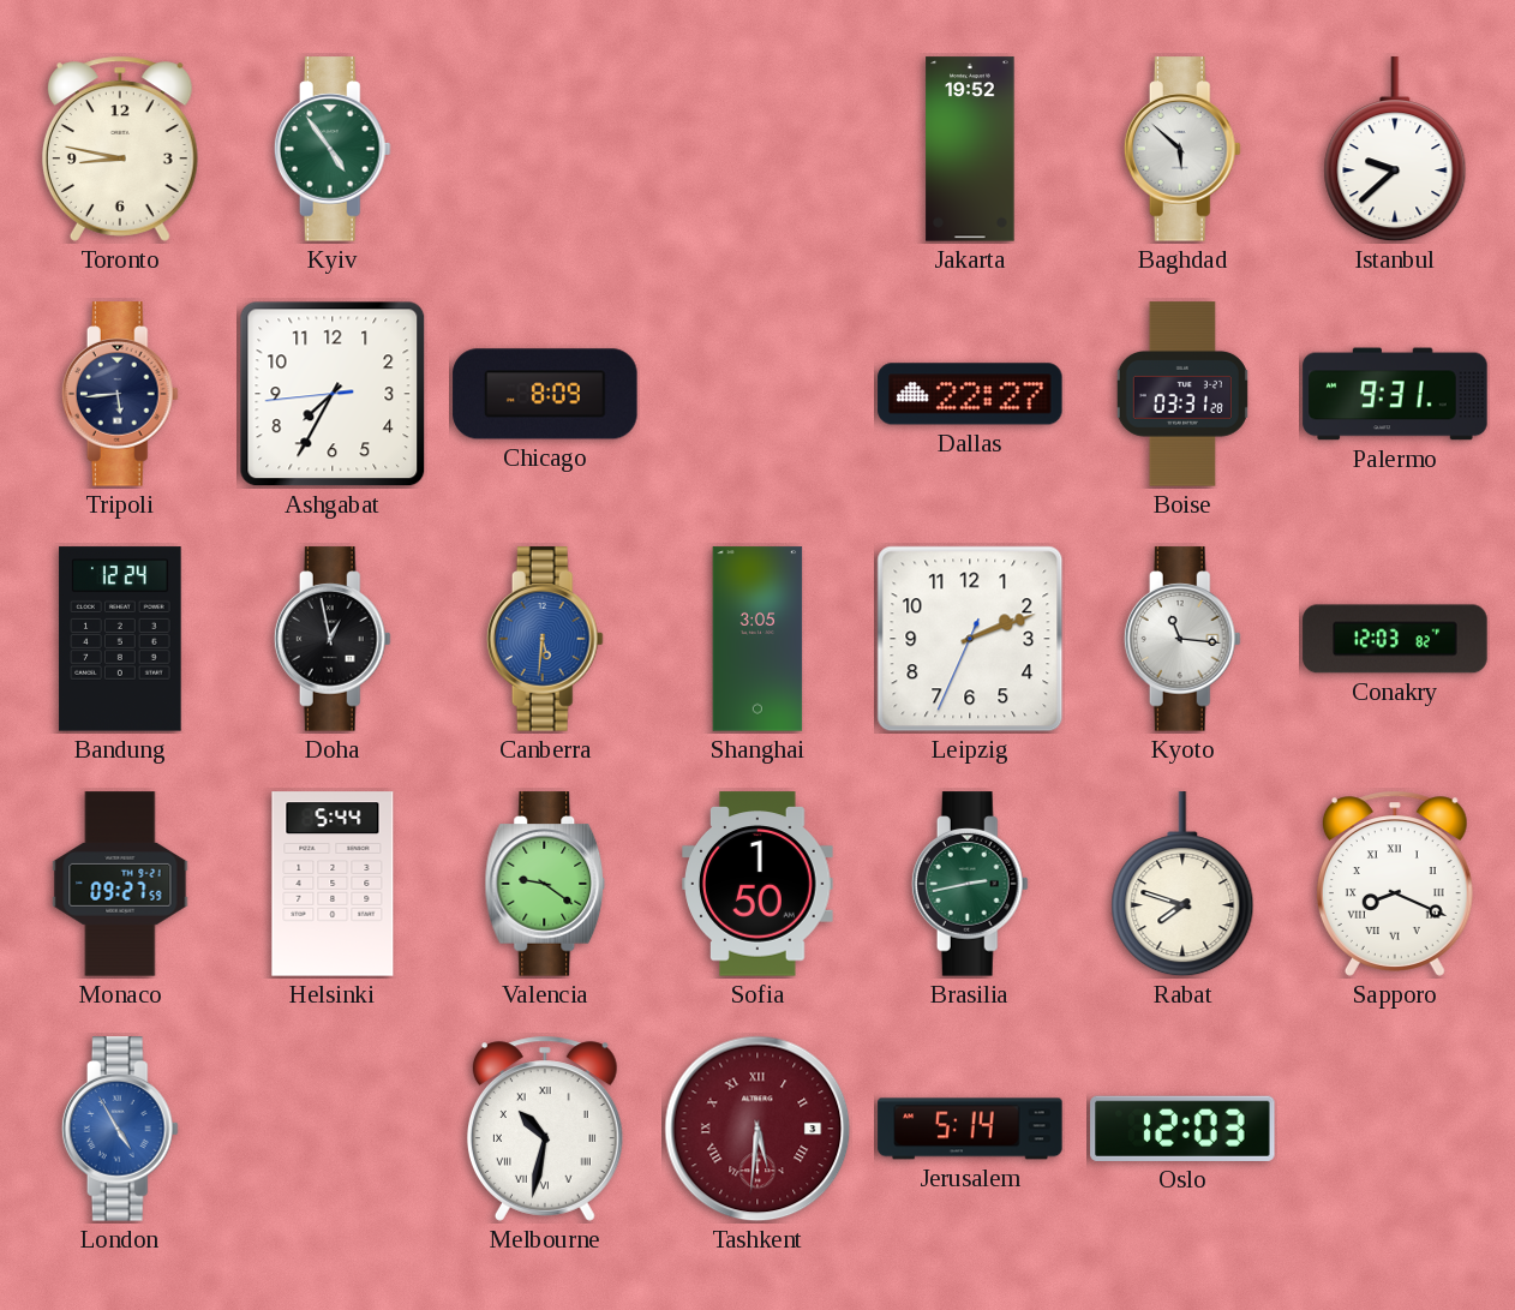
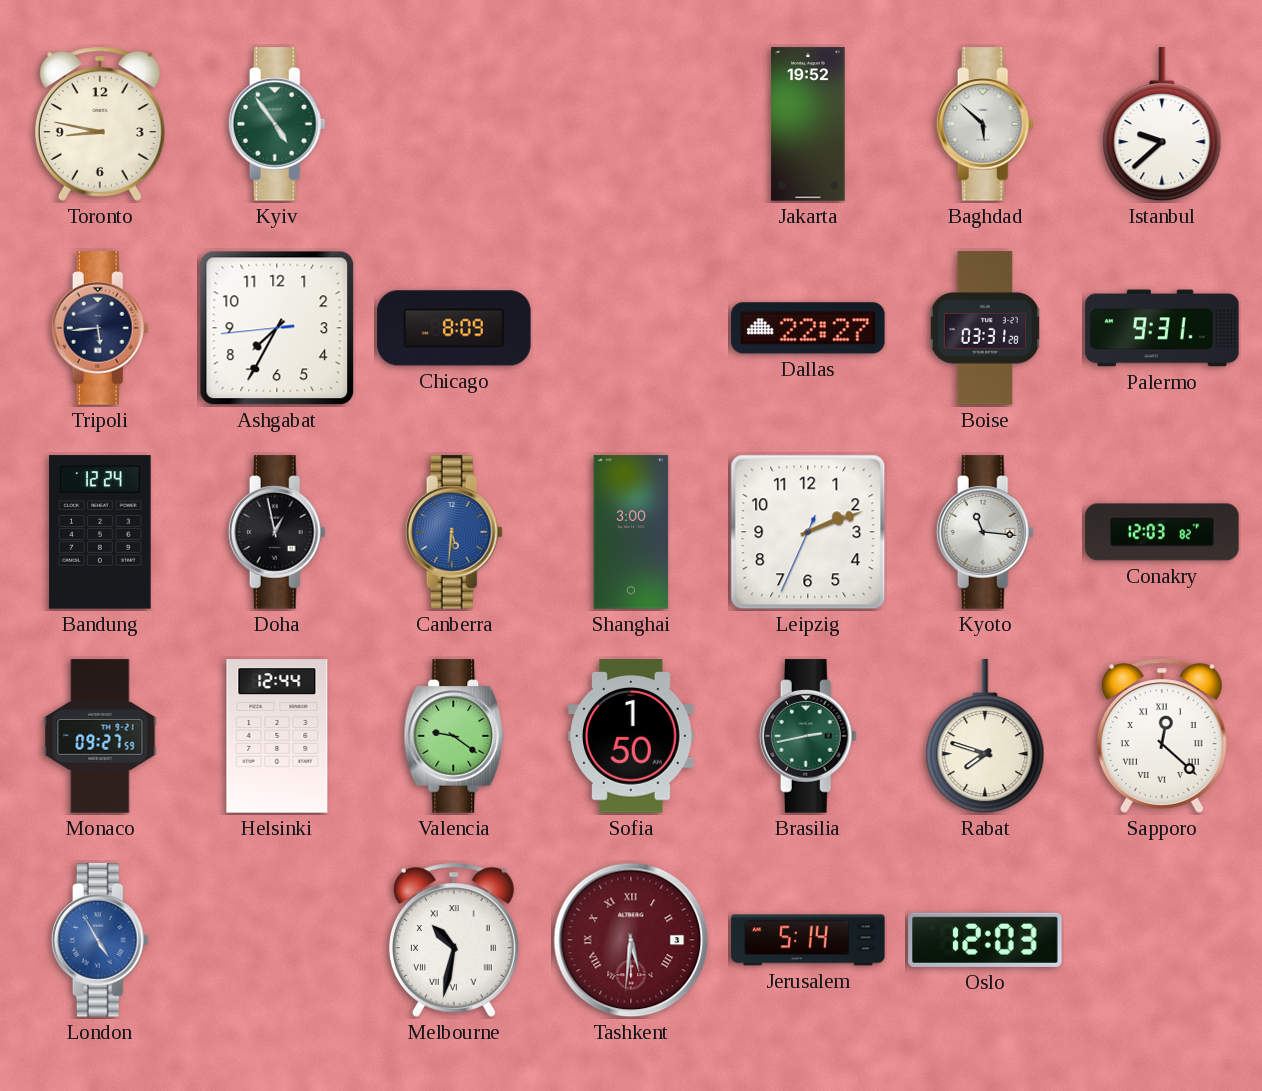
Shanghai: 3:05 -> 3:00
Helsinki: 5:44 -> 12:44
Sapporo: 8:19 -> 12:22
